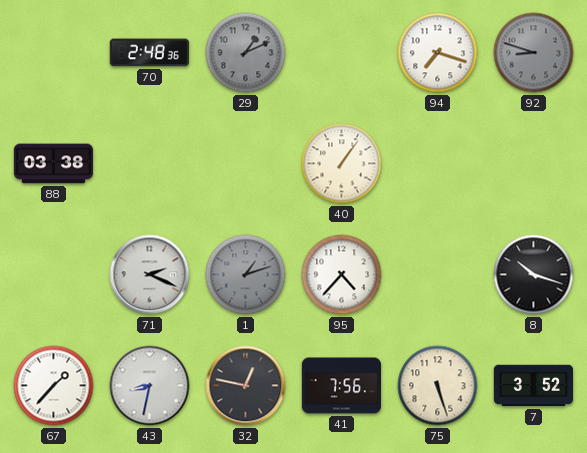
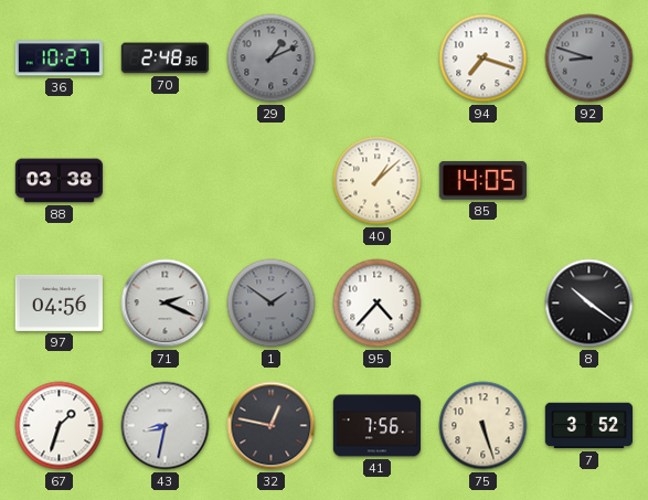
36: none -> 10:27
40: 1:06 -> 1:08
85: none -> 14:05
97: none -> 04:56
1: 1:12 -> 1:51
8: 10:18 -> 10:21
67: 1:37 -> 1:33
